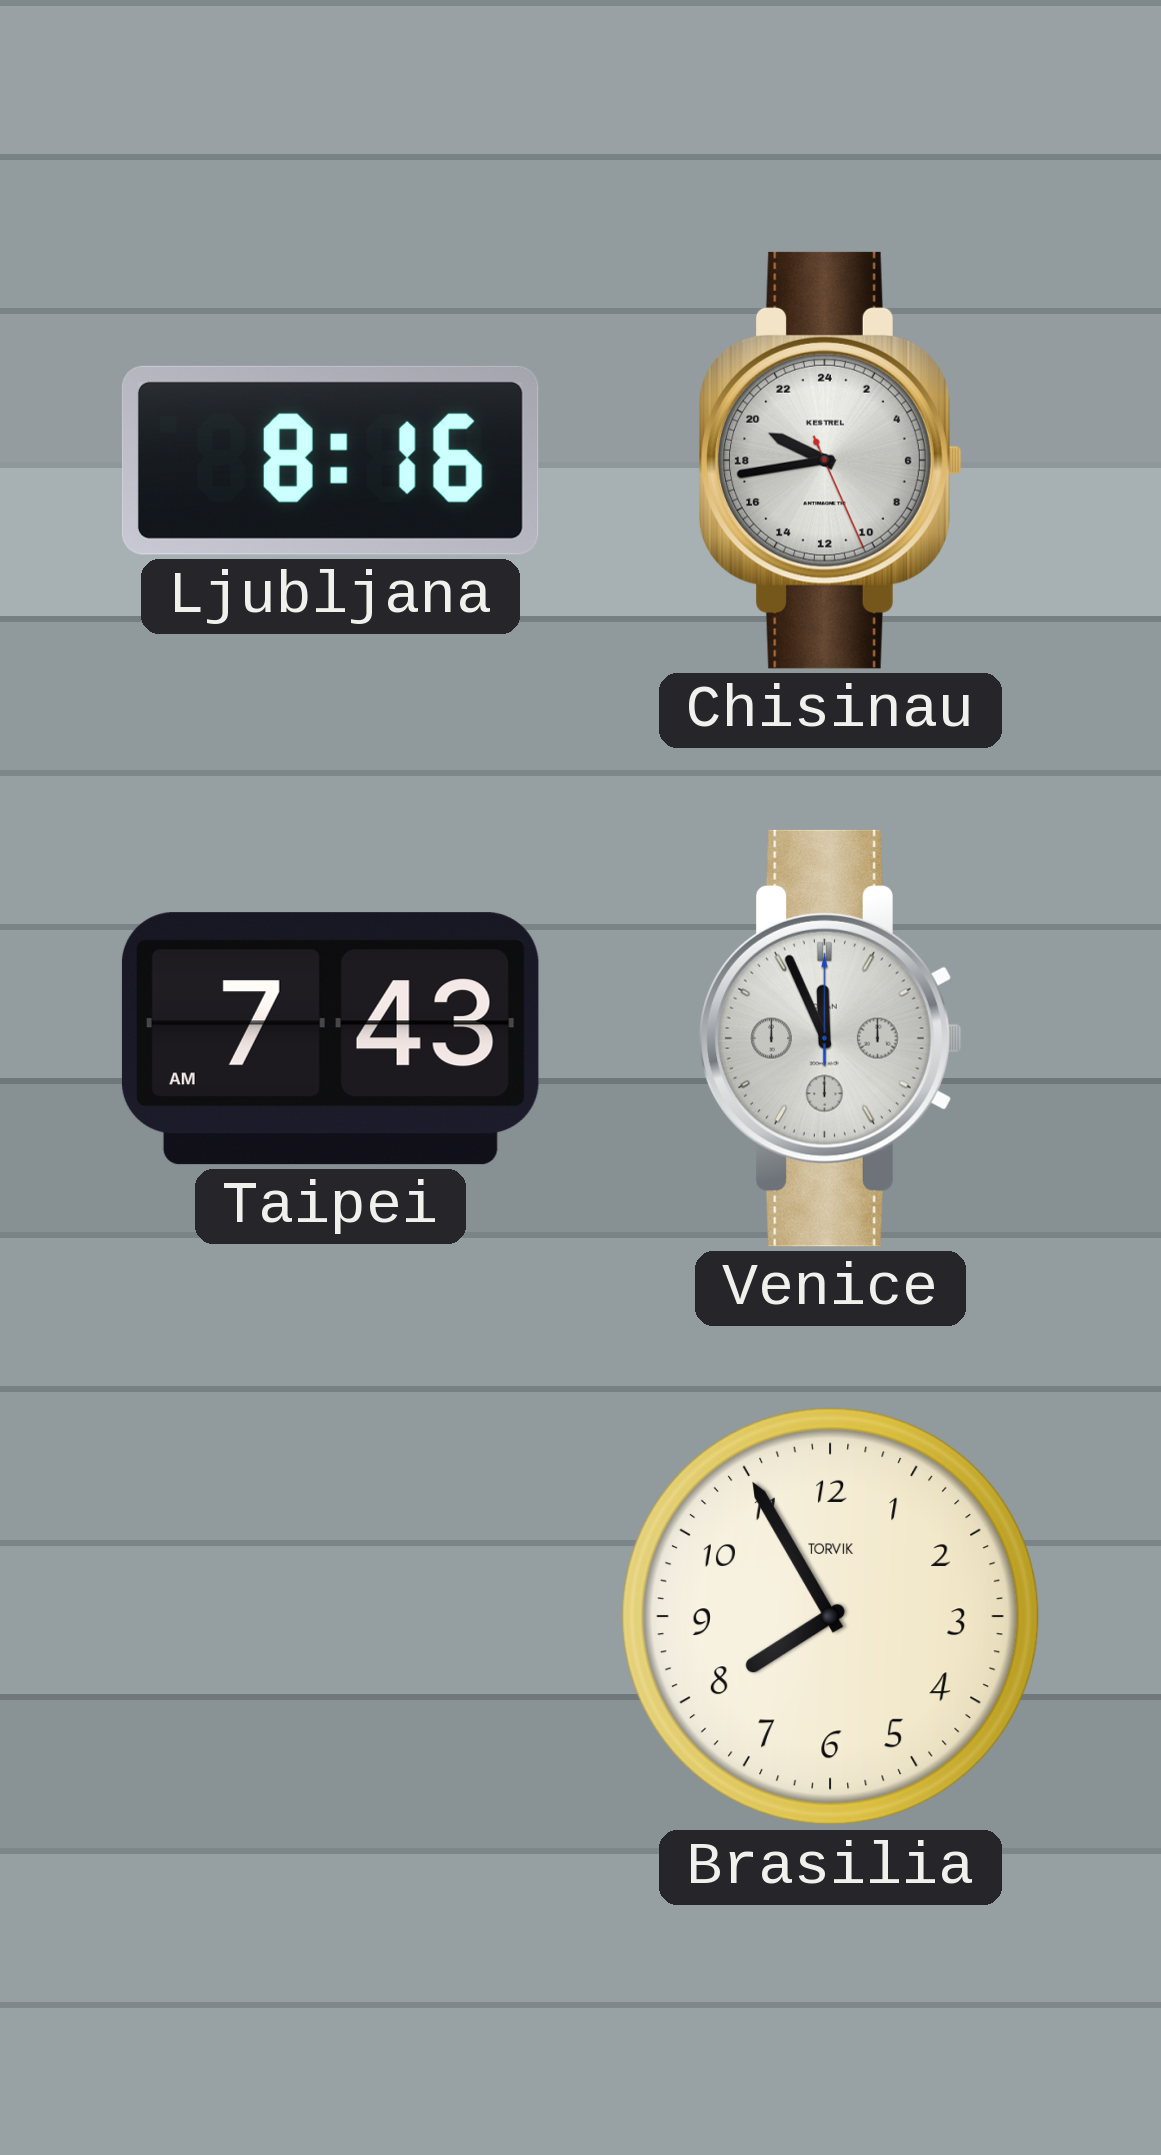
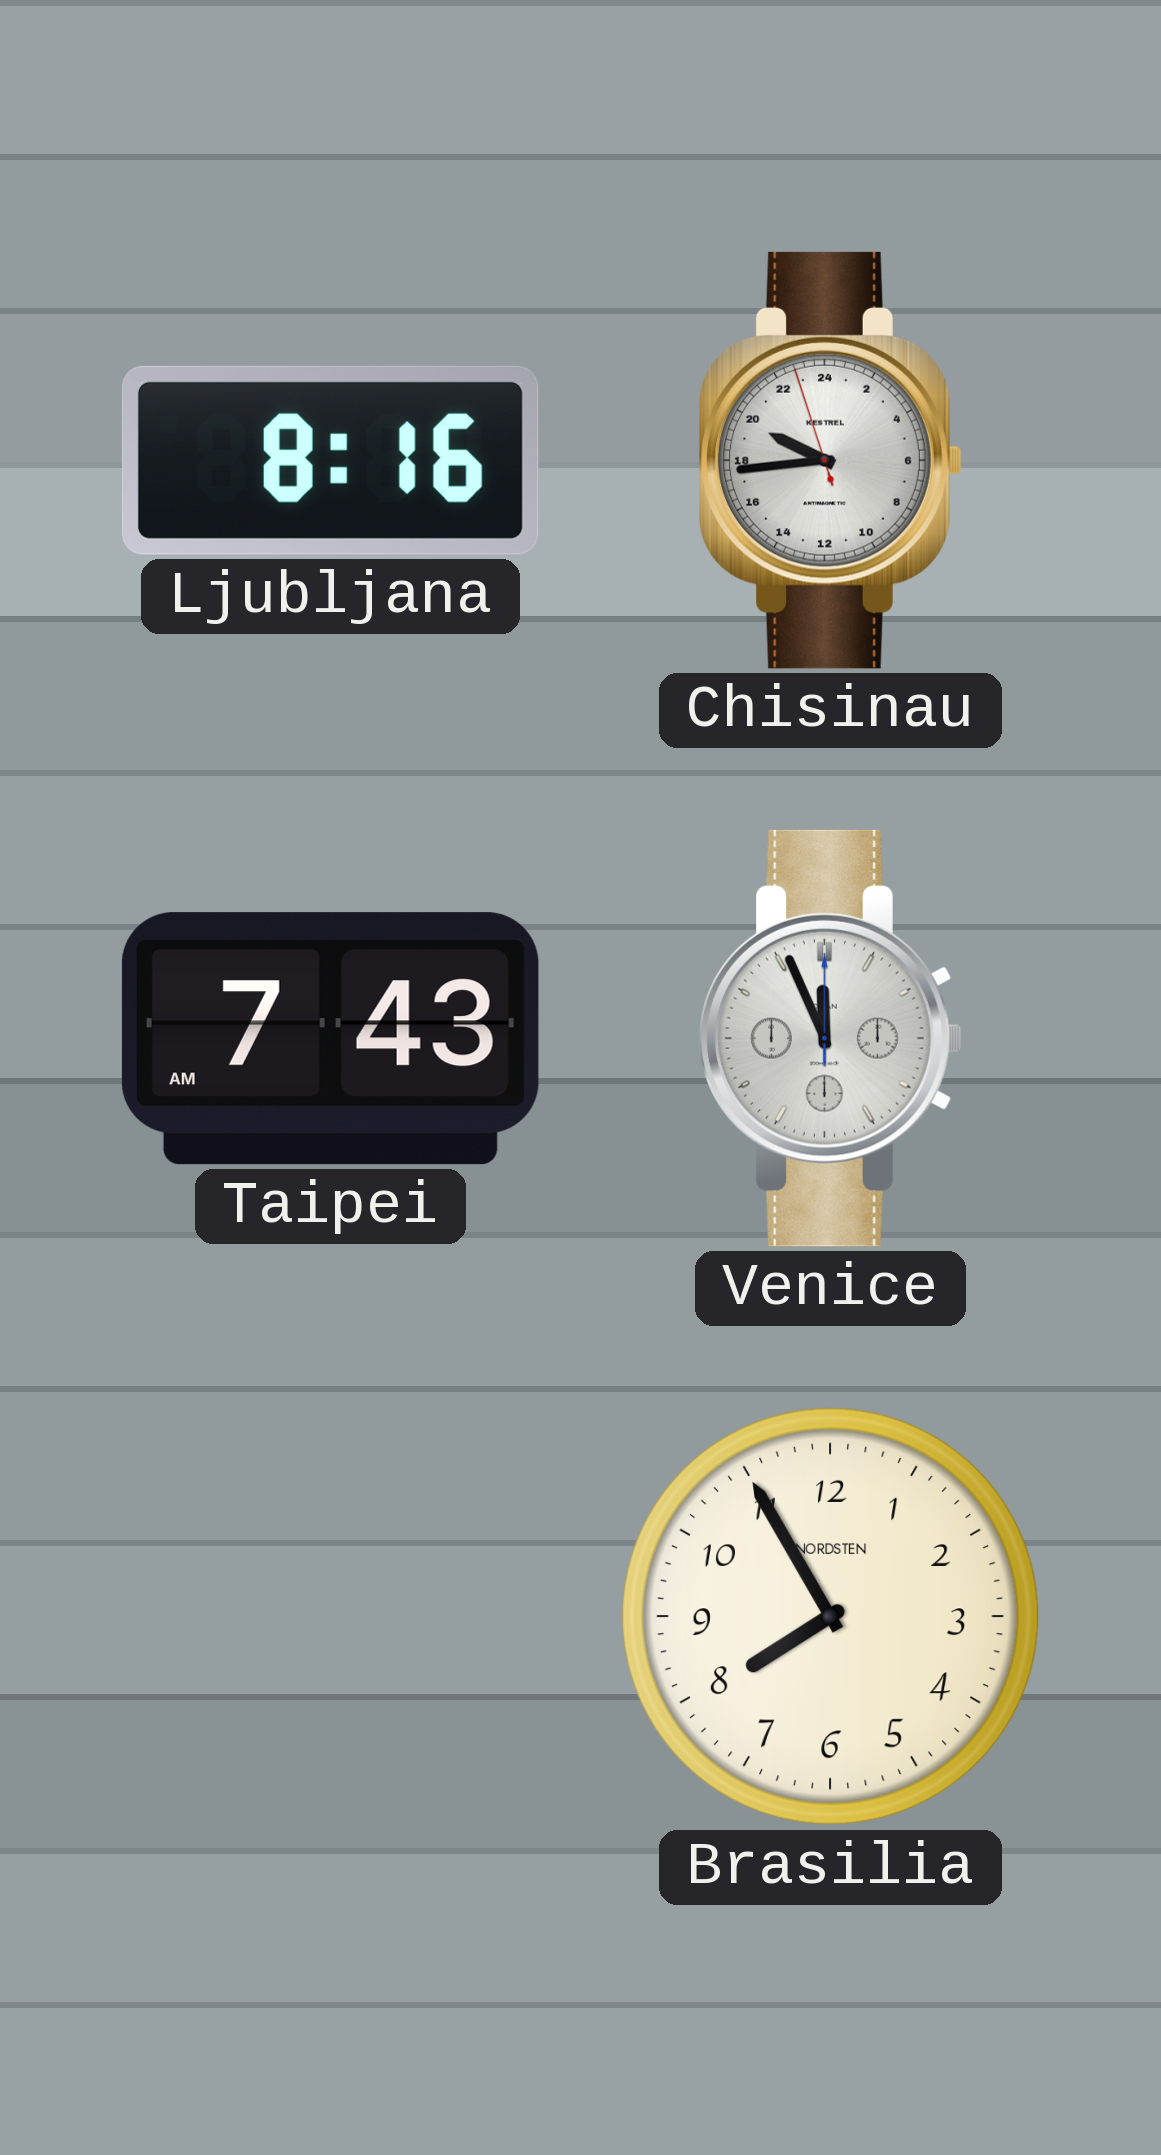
Chisinau: 19:43:26 -> 19:43:57
Brasilia brand: TORVIK -> NORDSTEN
